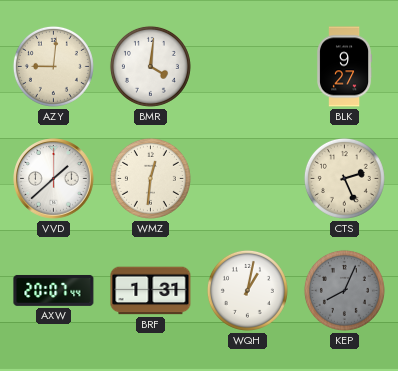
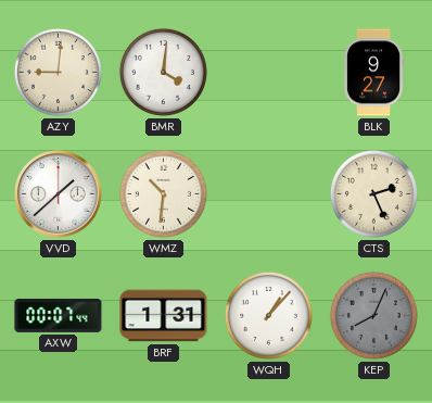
WMZ: 12:31 -> 10:31
AXW: 20:07 -> 00:07
WQH: 1:02 -> 1:07
